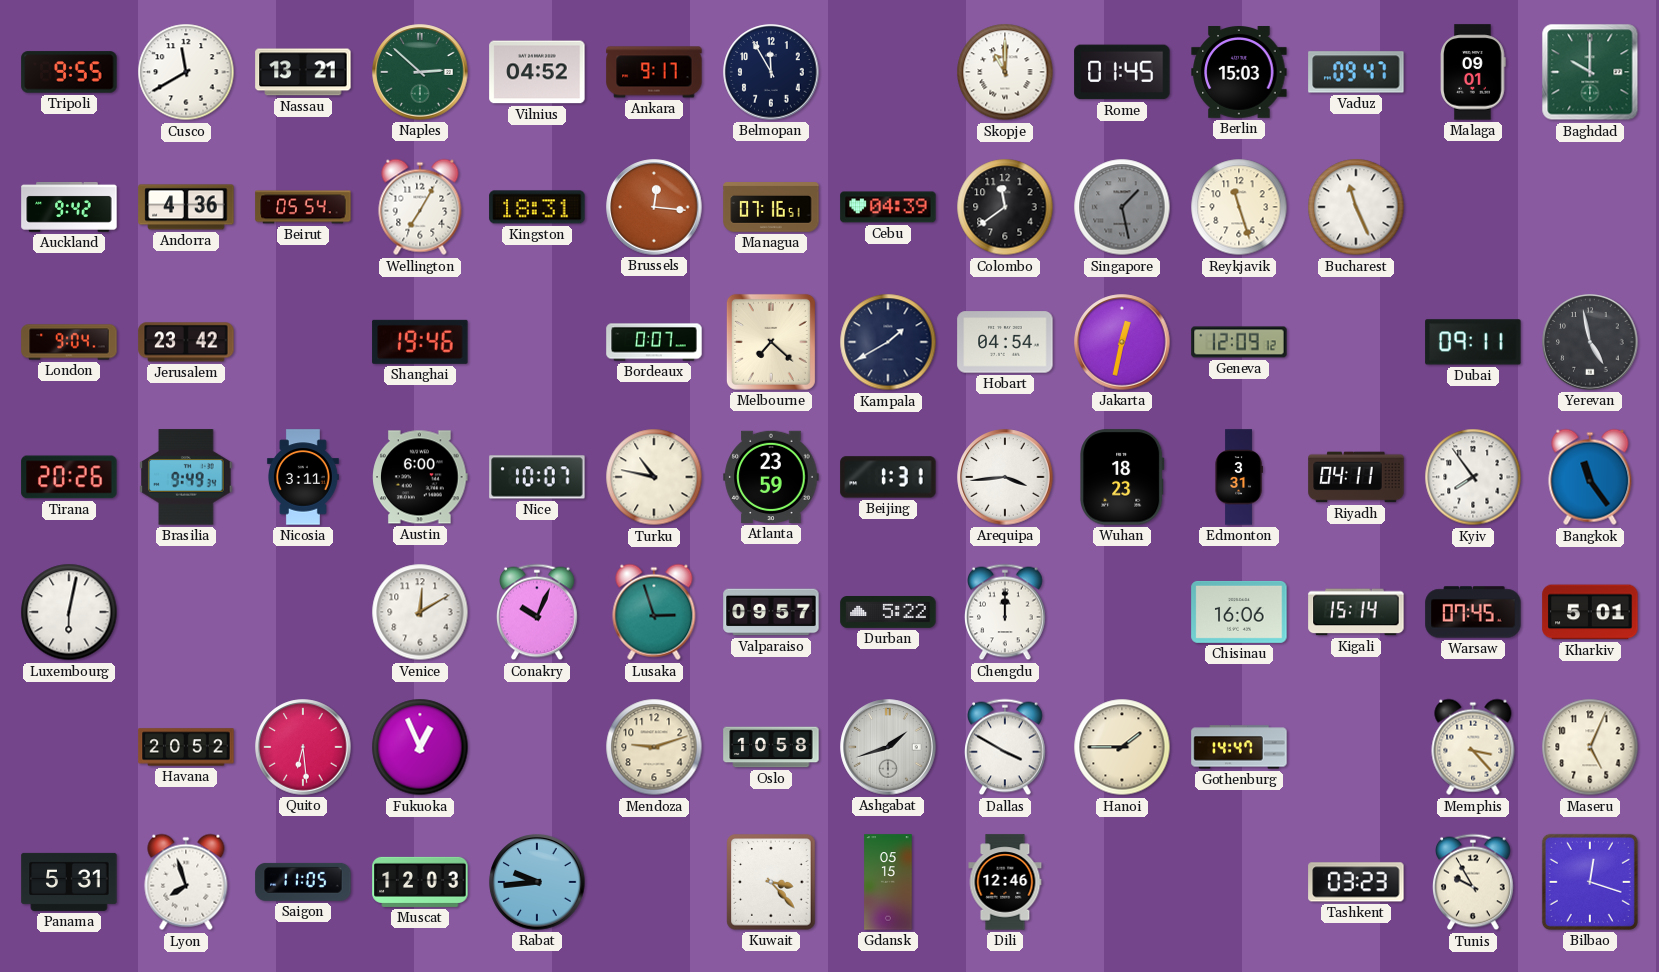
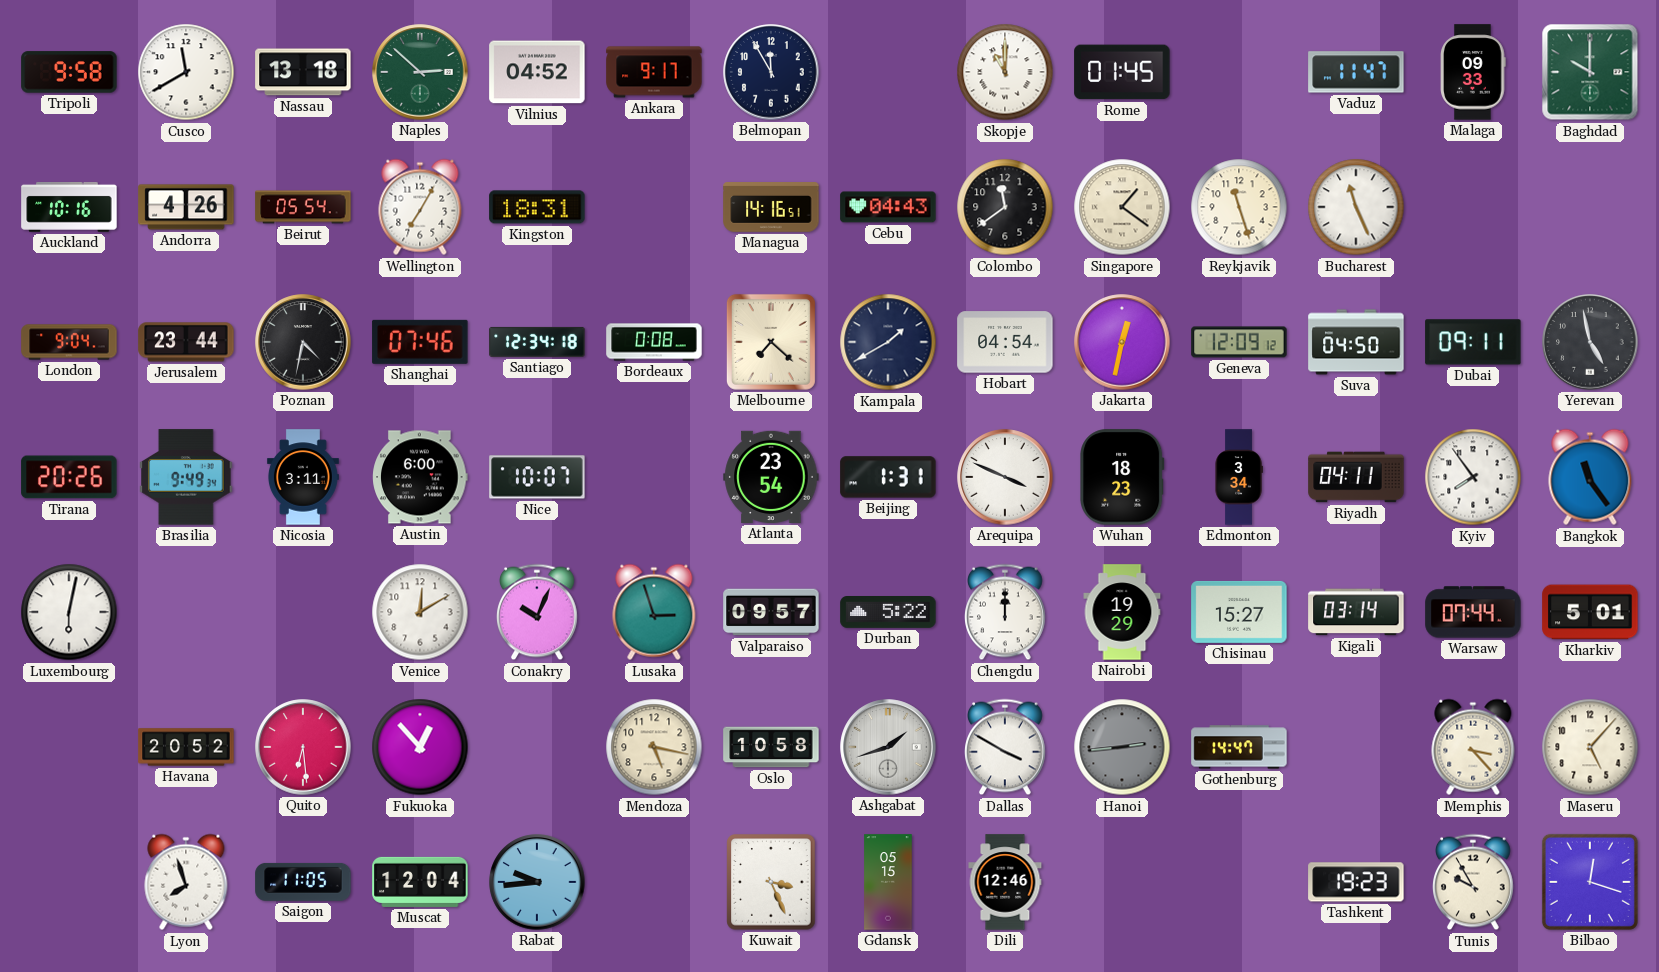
Tripoli: 9:55 -> 9:58
Nassau: 13:21 -> 13:18
Berlin: 15:03 -> none
Vaduz: 09:47 -> 11:47
Malaga: 09:01 -> 09:33
Auckland: 9:42 -> 10:16
Andorra: 4:36 -> 4:26
Brussels: 12:16 -> none
Managua: 07:16 -> 14:16
Cebu: 04:39 -> 04:43
Singapore: 1:28 -> 1:21
Singapore dial: grey -> cream
Jerusalem: 23:42 -> 23:44
Poznan: none -> 4:32
Shanghai: 19:46 -> 07:46
Santiago: none -> 12:34
Bordeaux: 0:07 -> 0:08
Suva: none -> 04:50
Turku: 10:47 -> none
Atlanta: 23:59 -> 23:54
Arequipa: 3:44 -> 3:49
Edmonton: 3:31 -> 3:34
Nairobi: none -> 19:29
Chisinau: 16:06 -> 15:27
Kigali: 15:14 -> 03:14
Warsaw: 07:45 -> 07:44
Fukuoka: 12:56 -> 12:53
Mendoza: 9:12 -> 5:17
Hanoi: 1:45 -> 2:44
Hanoi dial: cream -> grey
Maseru: 5:04 -> 5:07
Panama: 5:31 -> none
Muscat: 12:03 -> 12:04
Kuwait: 3:23 -> 3:26
Tashkent: 03:23 -> 19:23
